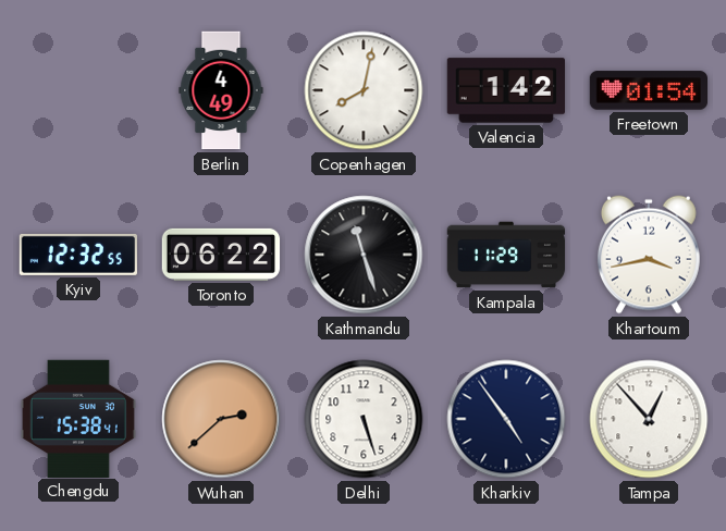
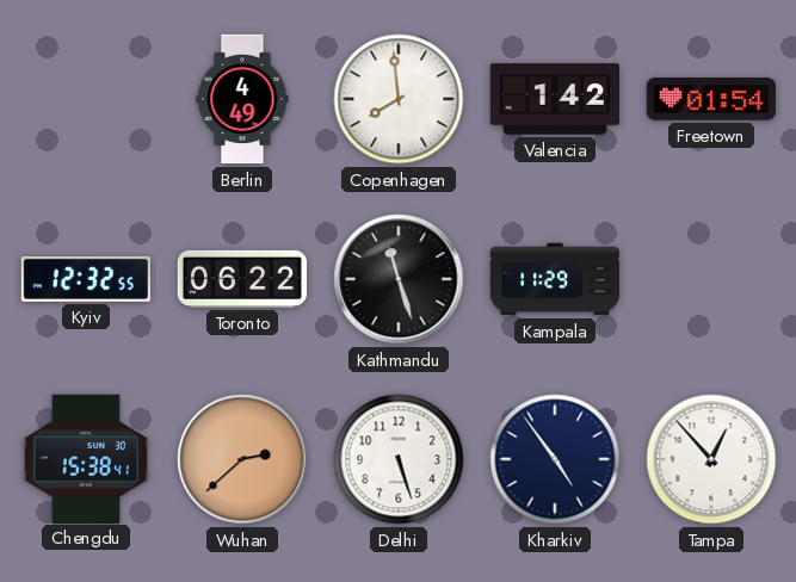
Copenhagen: 8:02 -> 7:59
Khartoum: 3:43 -> none
